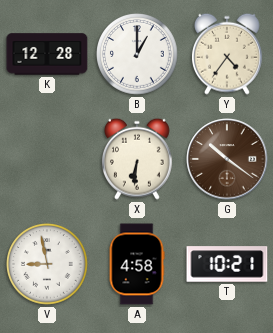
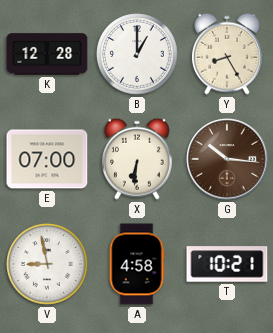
Y: 4:36 -> 8:25
E: none -> 07:00
G: 10:21 -> 10:16
